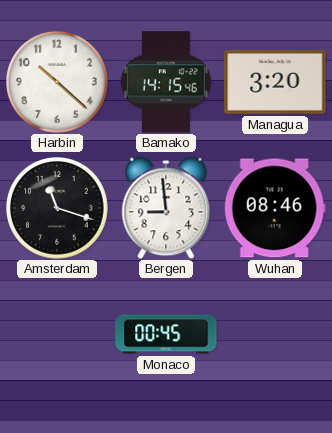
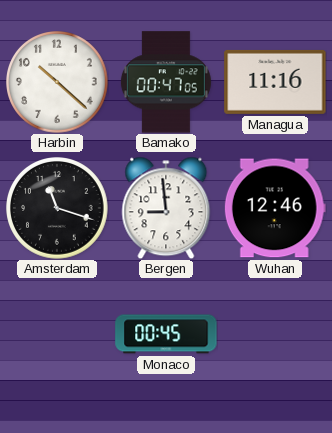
Bamako: 14:15 -> 00:47
Managua: 3:20 -> 11:16
Wuhan: 08:46 -> 12:46
